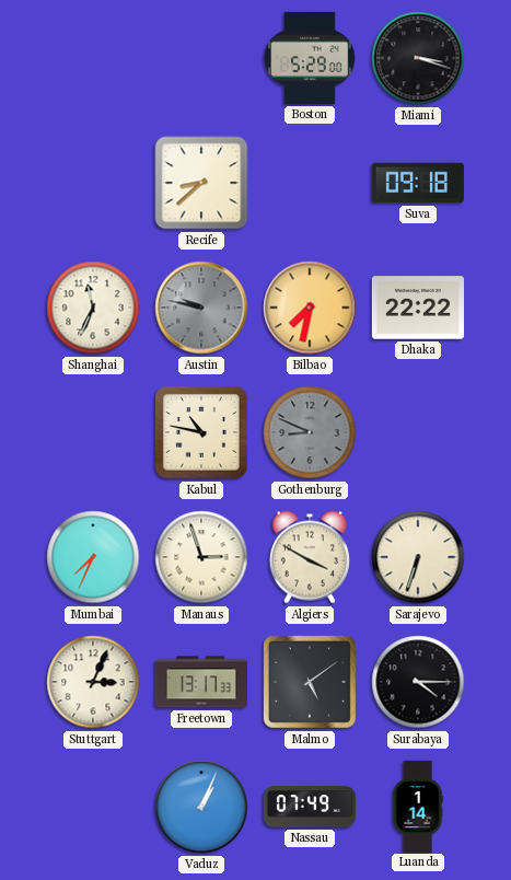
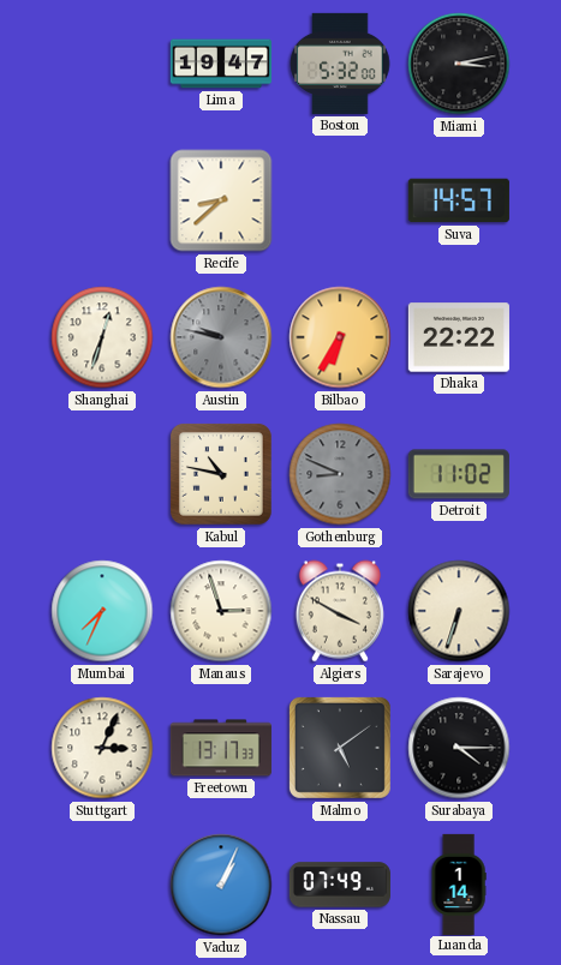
Lima: none -> 19:47
Boston: 5:29 -> 5:32
Miami: 3:18 -> 3:13
Suva: 09:18 -> 14:57
Shanghai: 11:34 -> 12:33
Bilbao: 7:32 -> 6:35
Detroit: none -> 11:02
